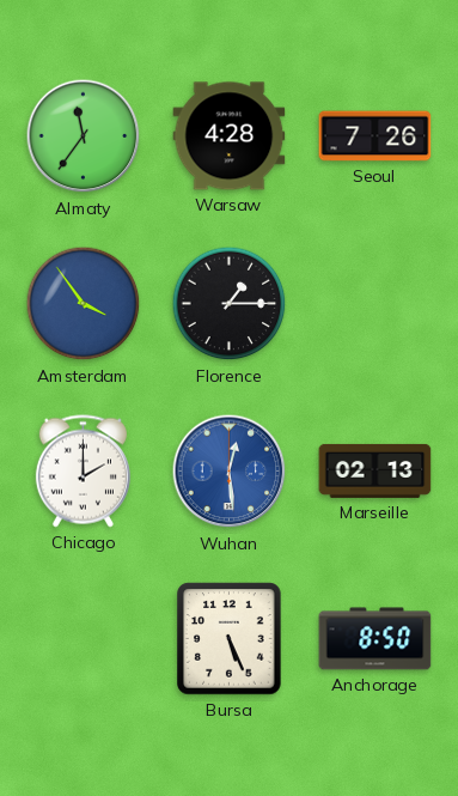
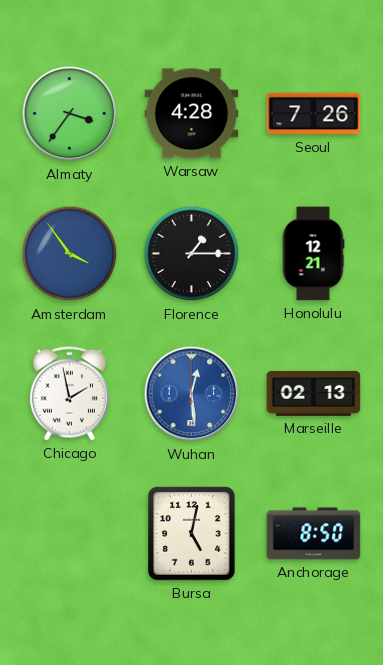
Almaty: 11:36 -> 3:36
Honolulu: none -> 12:21
Chicago: 2:00 -> 1:58
Bursa: 5:26 -> 5:02
